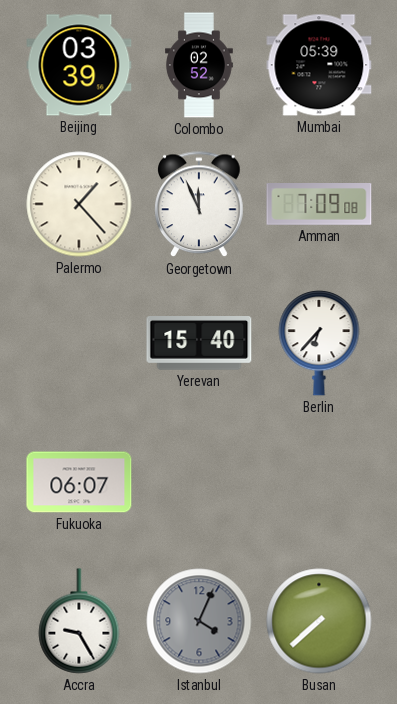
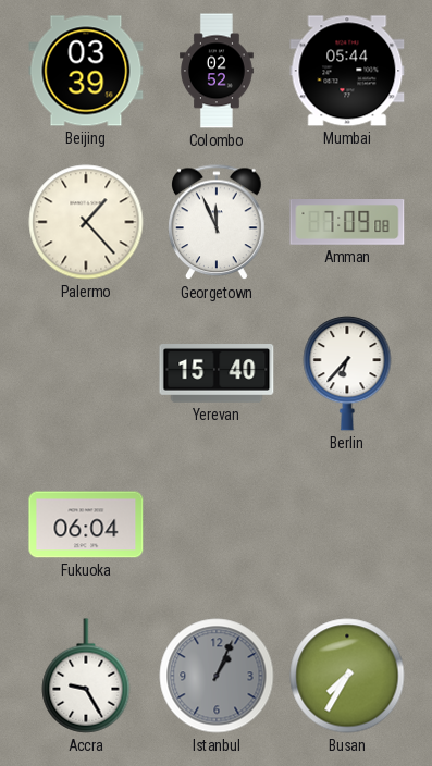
Mumbai: 05:39 -> 05:44
Fukuoka: 06:07 -> 06:04
Istanbul: 4:04 -> 1:04
Busan: 7:38 -> 7:35
